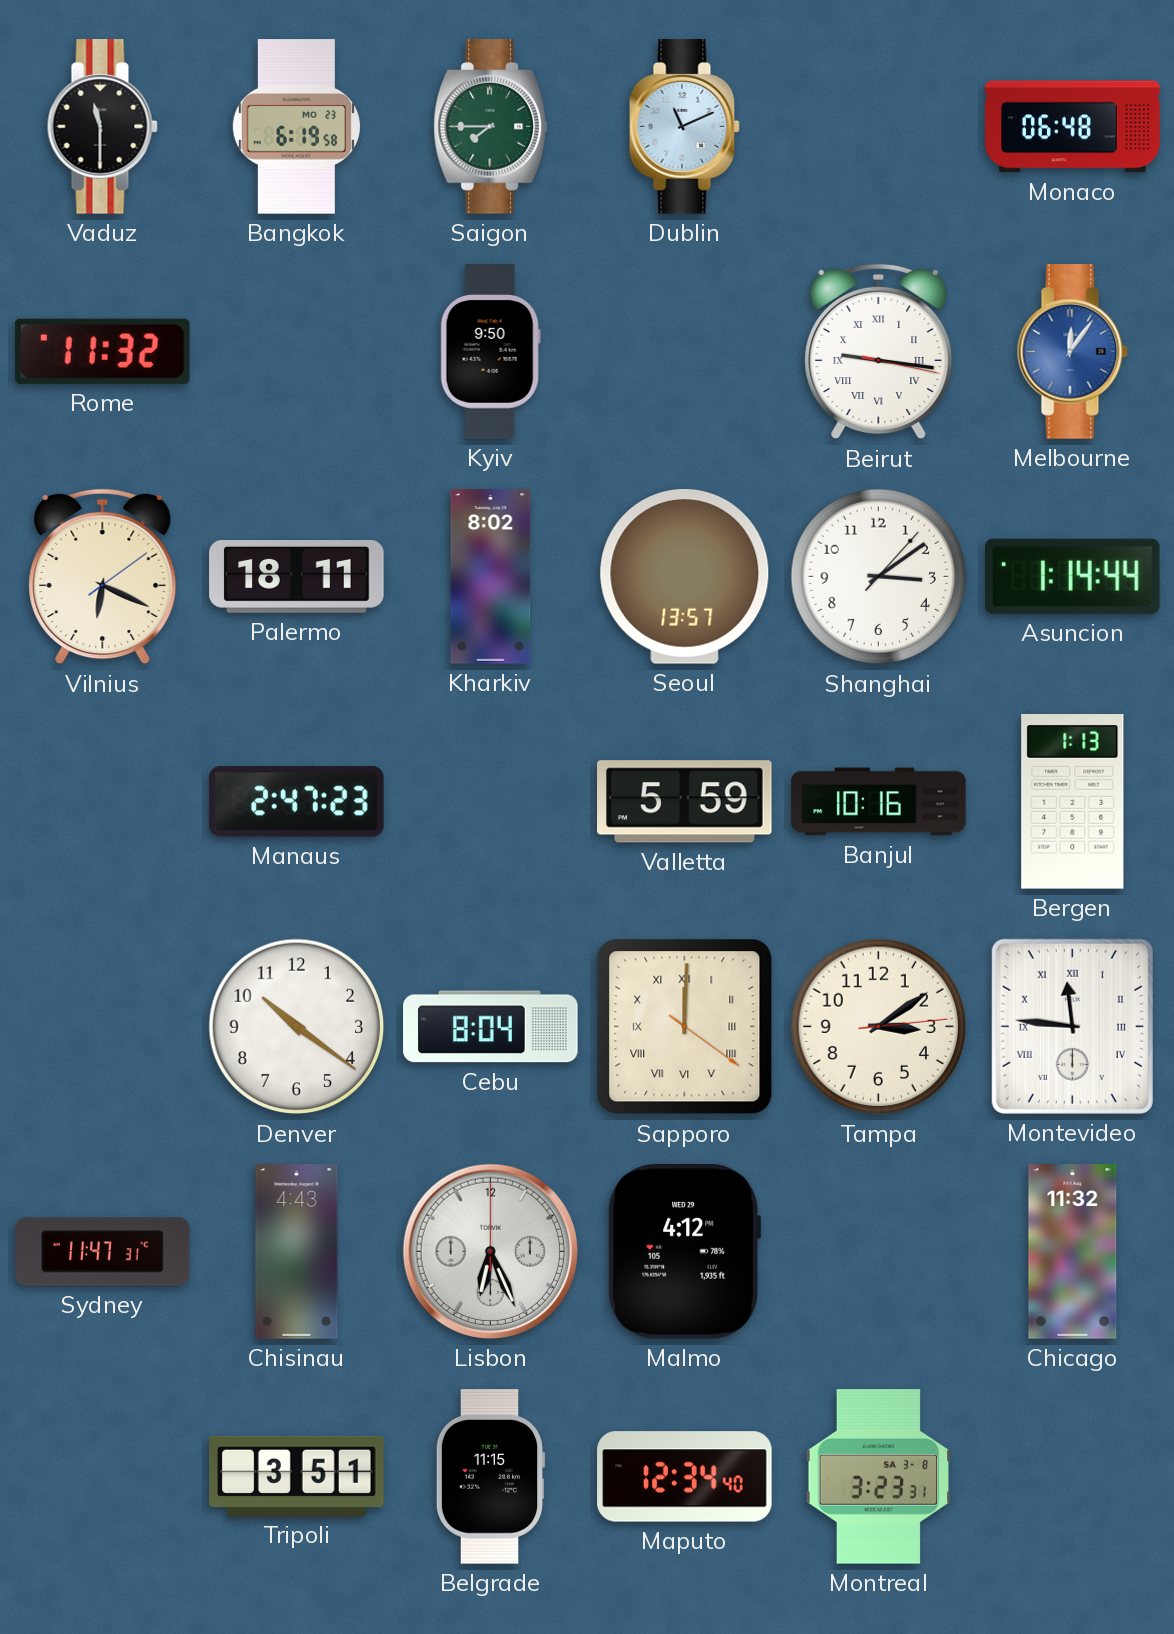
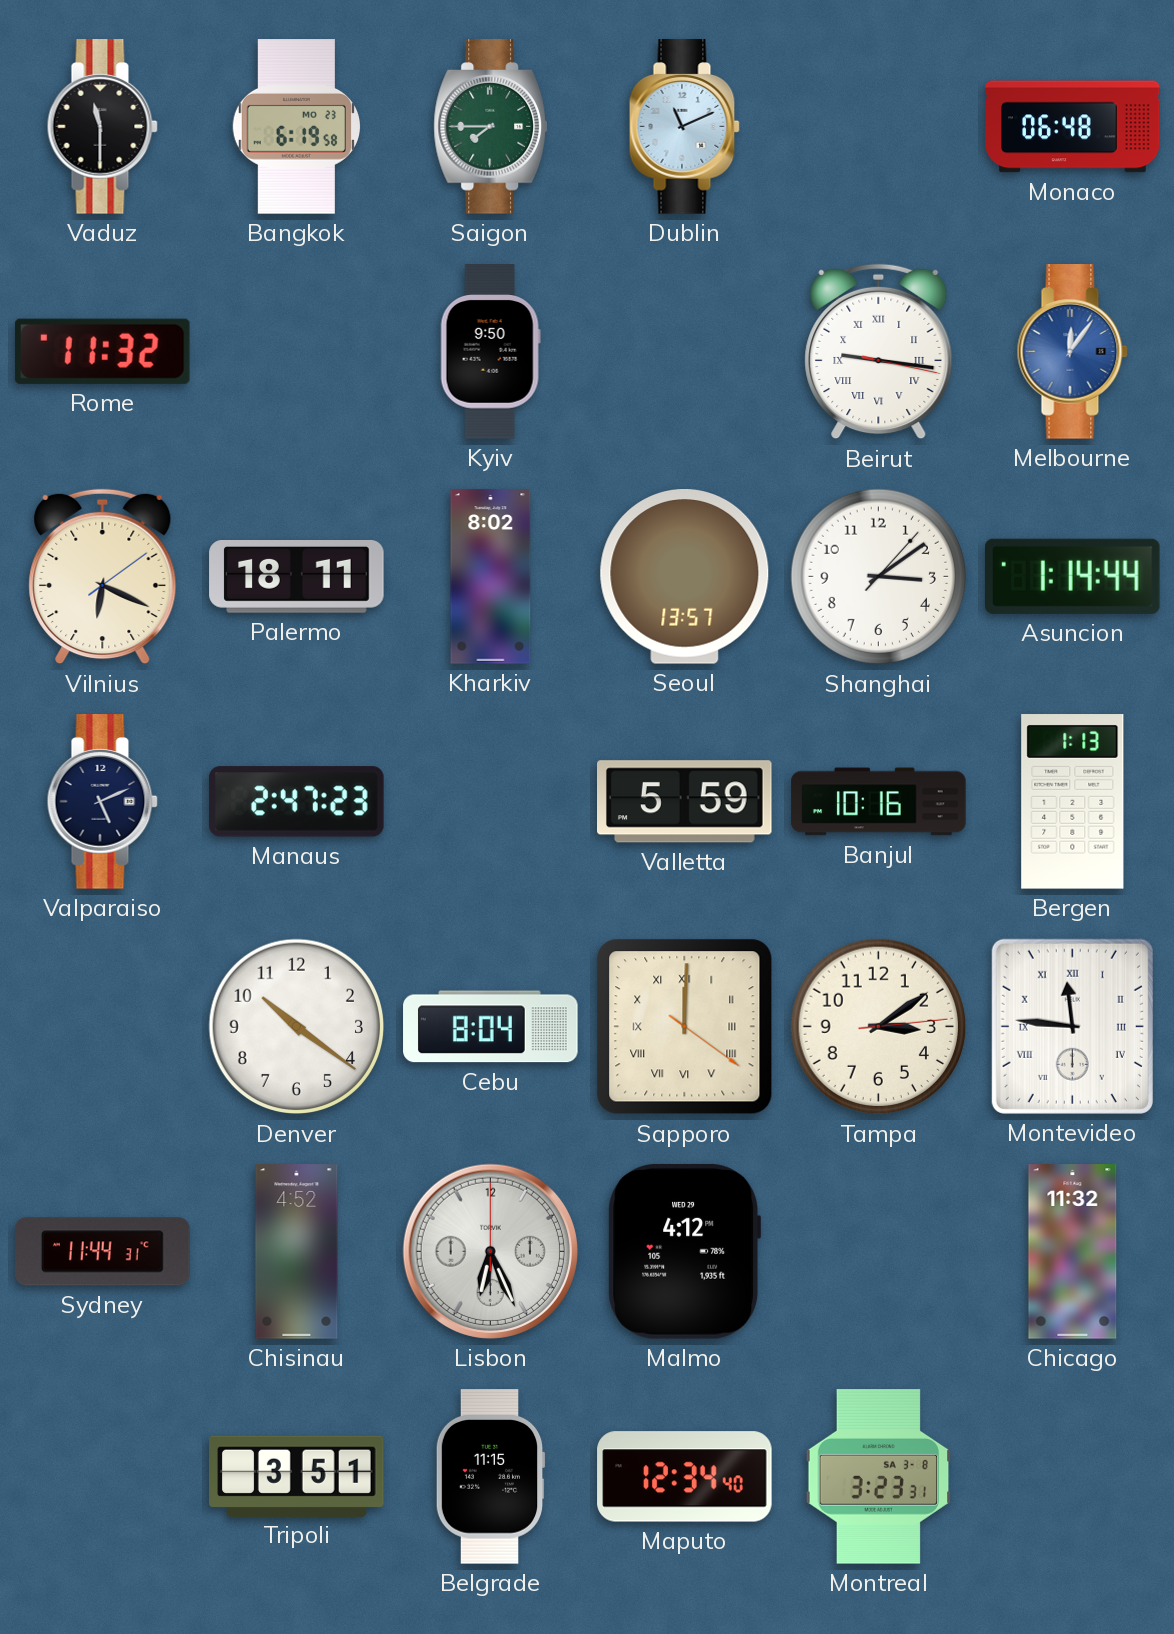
Valparaiso: none -> 5:11
Sydney: 11:47 -> 11:44
Chisinau: 4:43 -> 4:52
